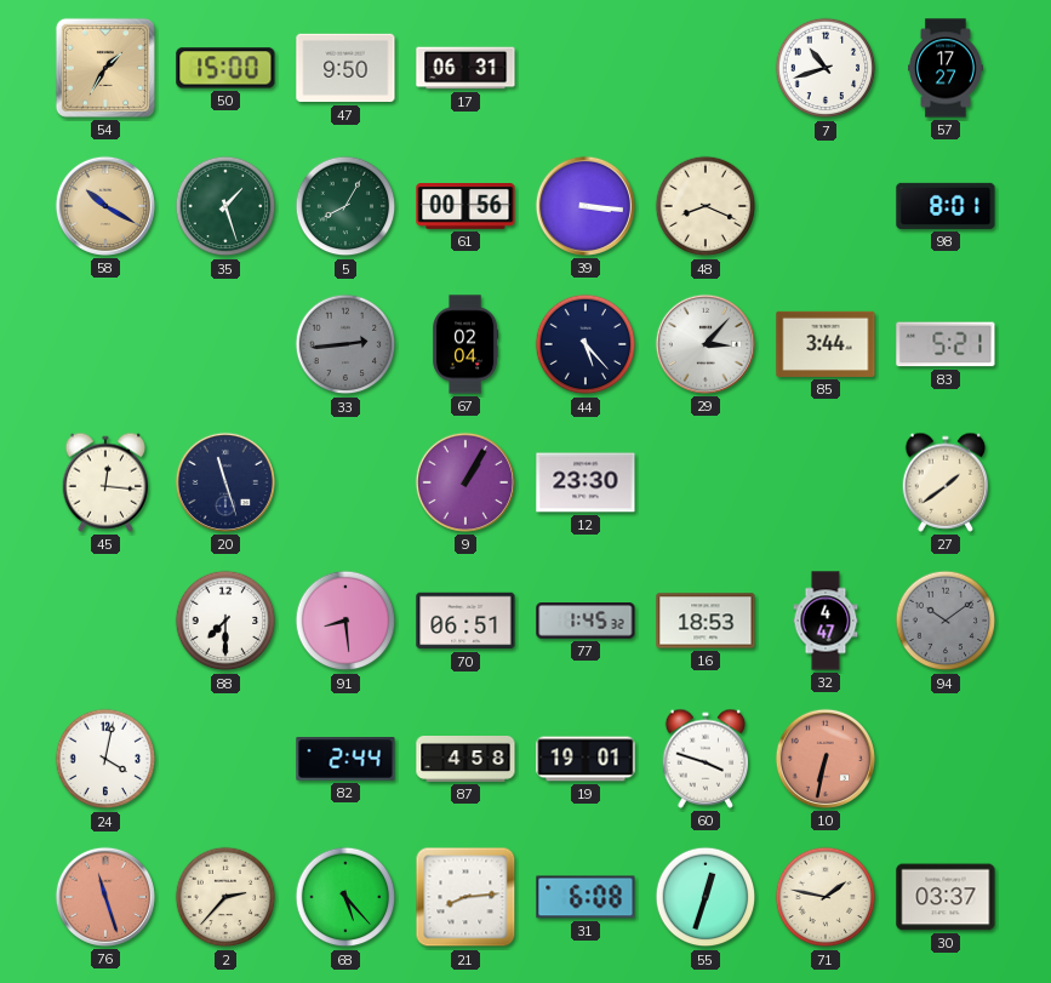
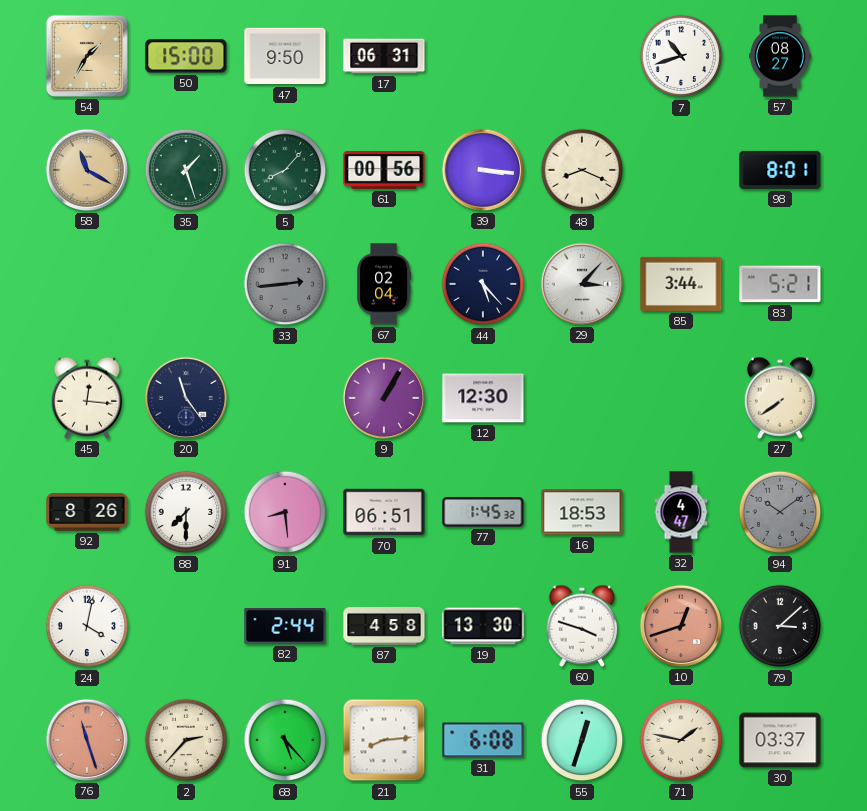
57: 17:27 -> 08:27
58: 10:20 -> 11:20
5: 8:05 -> 8:07
20: 11:27 -> 11:24
12: 23:30 -> 12:30
27: 1:39 -> 7:39
92: none -> 8:26
19: 19:01 -> 13:30
10: 6:32 -> 12:42
79: none -> 3:08
